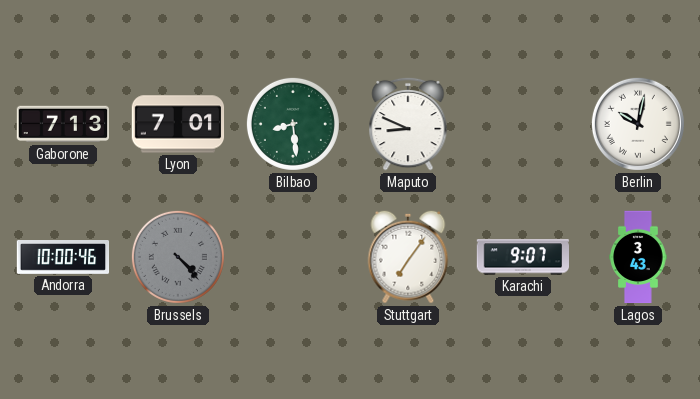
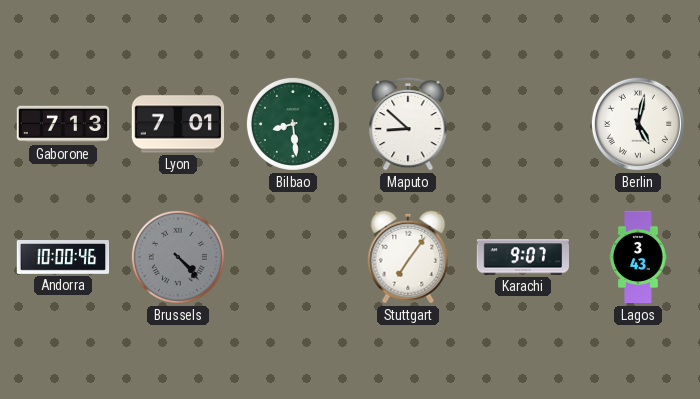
Maputo: 8:49 -> 8:52
Berlin: 10:02 -> 5:02
